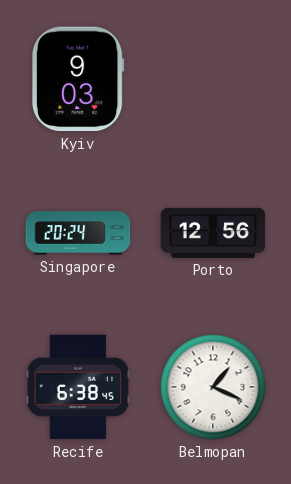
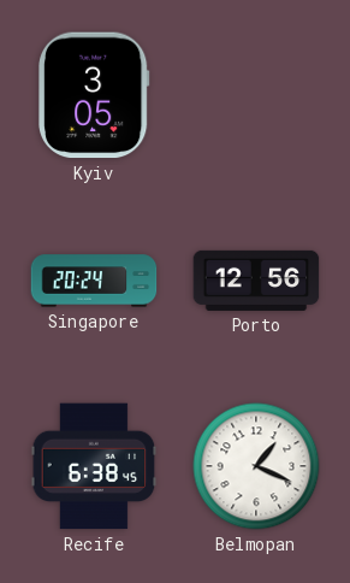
Kyiv: 9:03 -> 3:05
